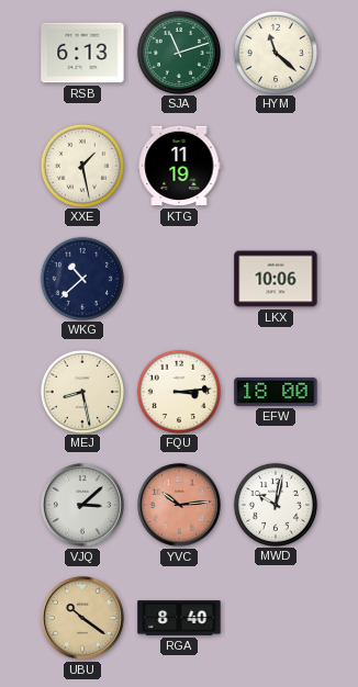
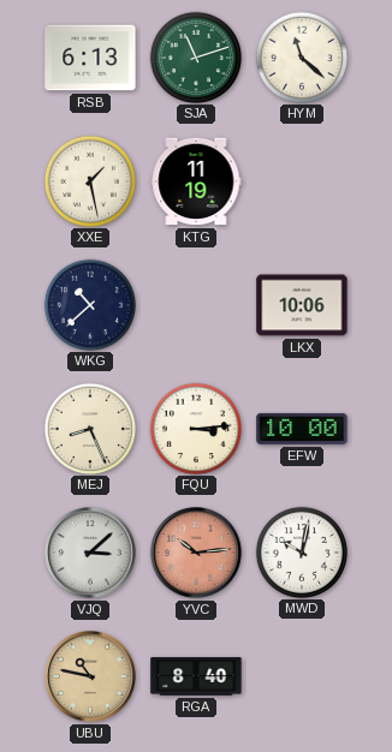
MEJ: 8:28 -> 8:26
EFW: 18:00 -> 10:00
UBU: 10:21 -> 10:47
